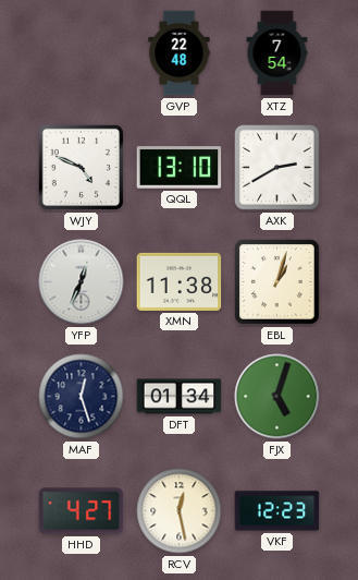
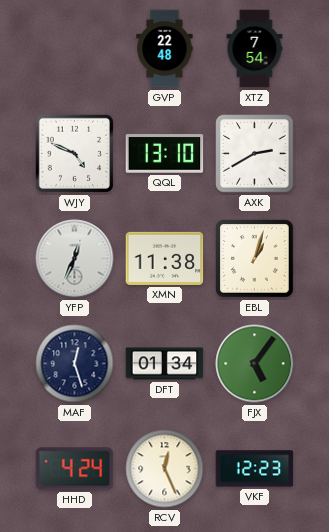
FJX: 5:03 -> 5:06
HHD: 4:27 -> 4:24
RCV: 12:28 -> 12:26
